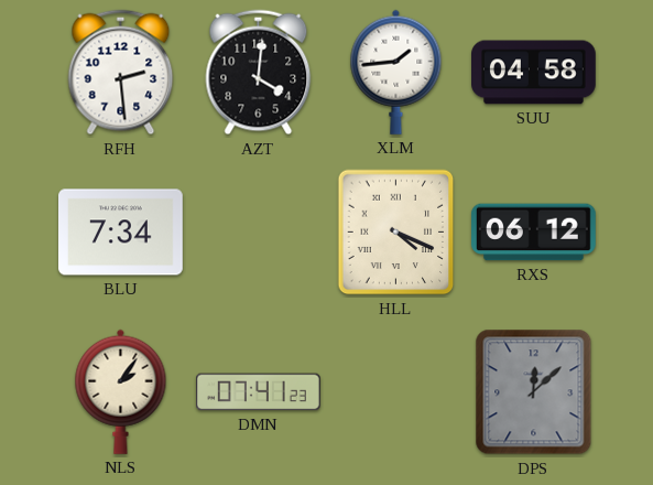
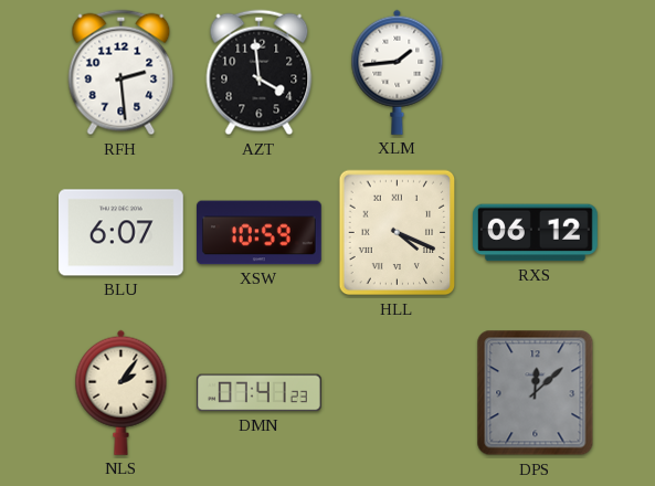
AZT: 4:01 -> 3:59
SUU: 04:58 -> none
BLU: 7:34 -> 6:07
XSW: none -> 10:59
